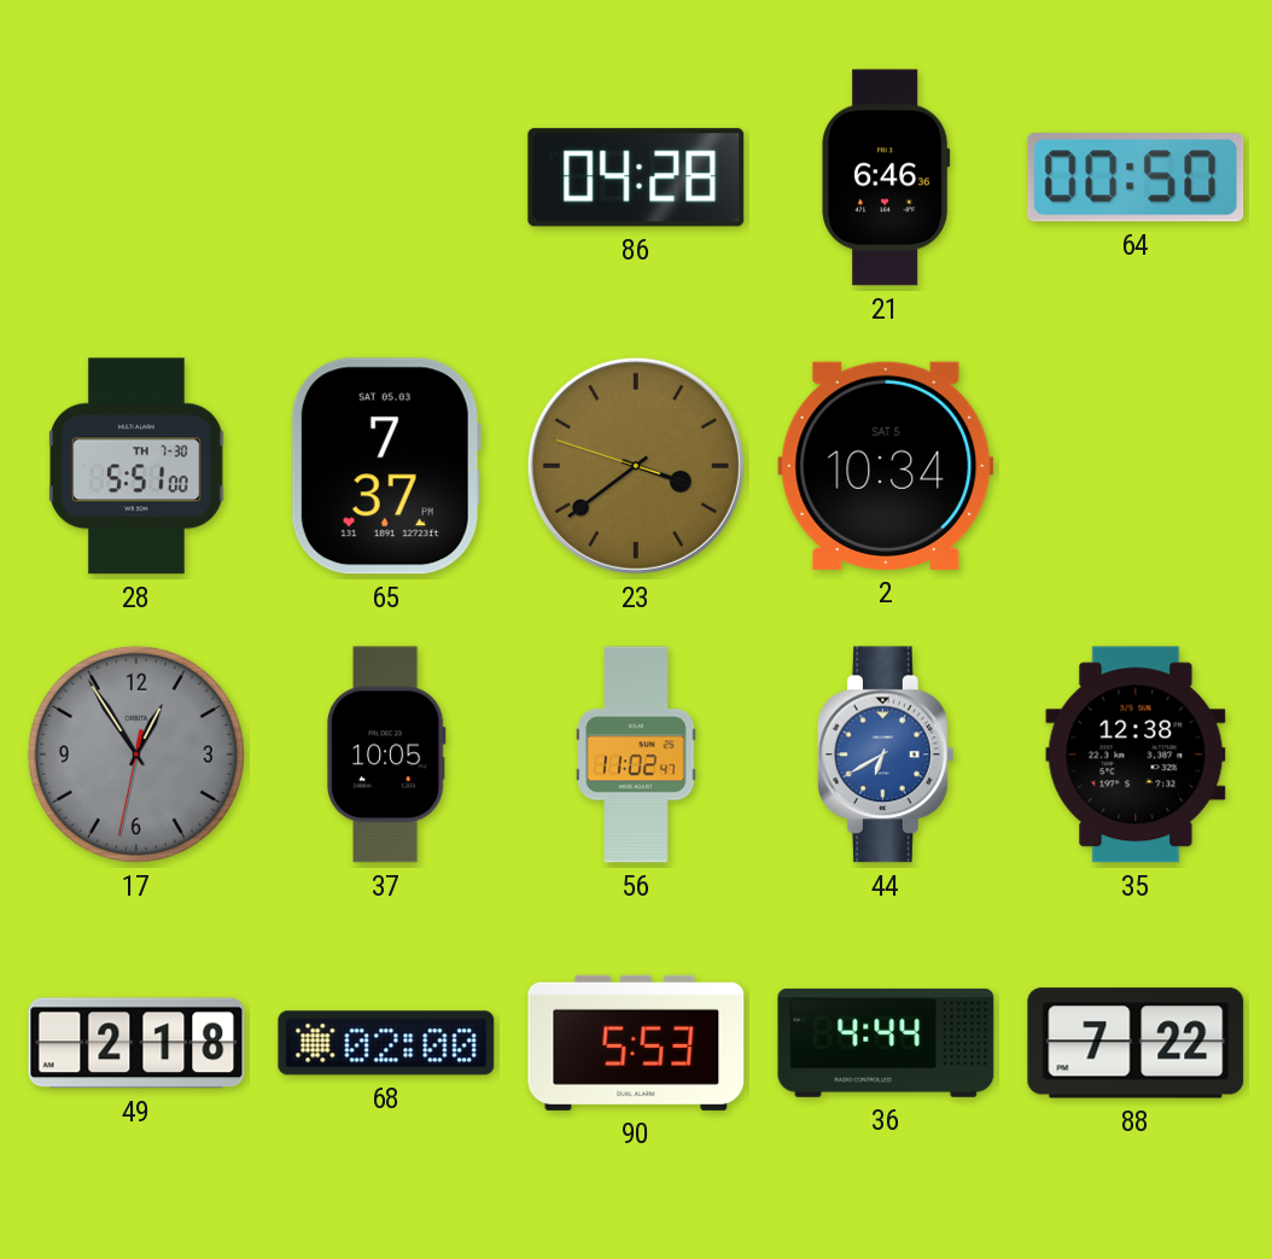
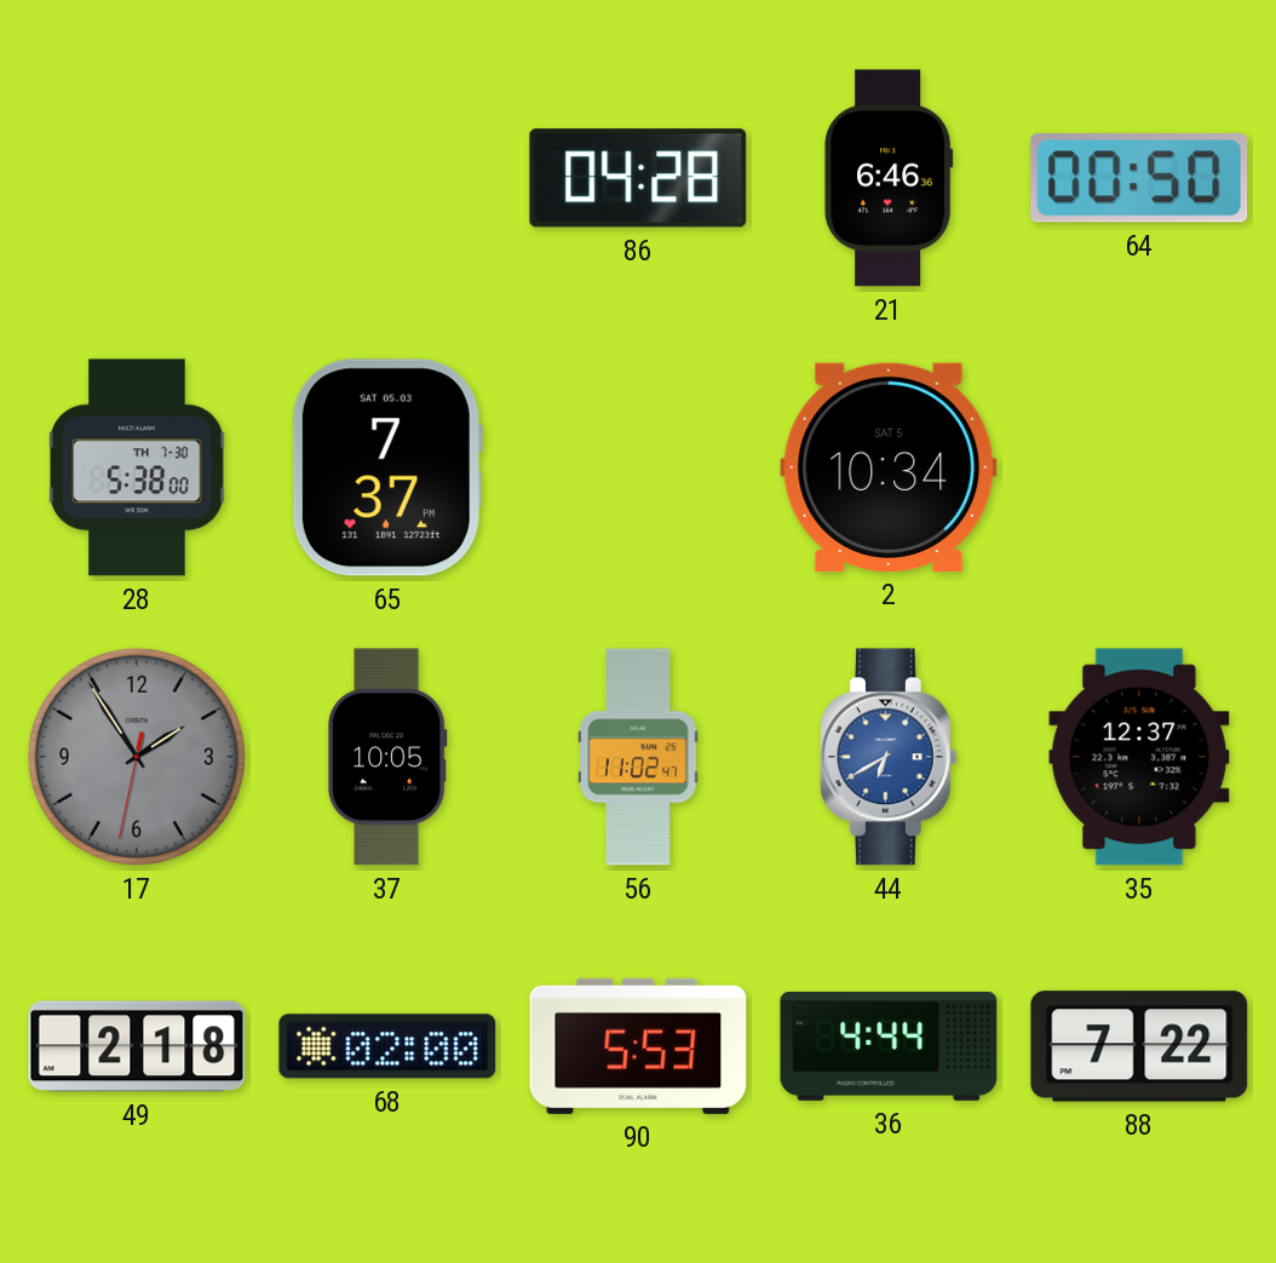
28: 5:51 -> 5:38
23: 3:38 -> none
17: 12:54 -> 1:54
35: 12:38 -> 12:37
